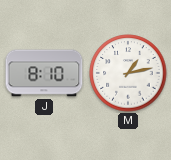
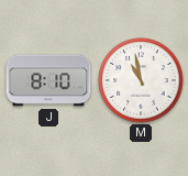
M: 1:13 -> 10:58
